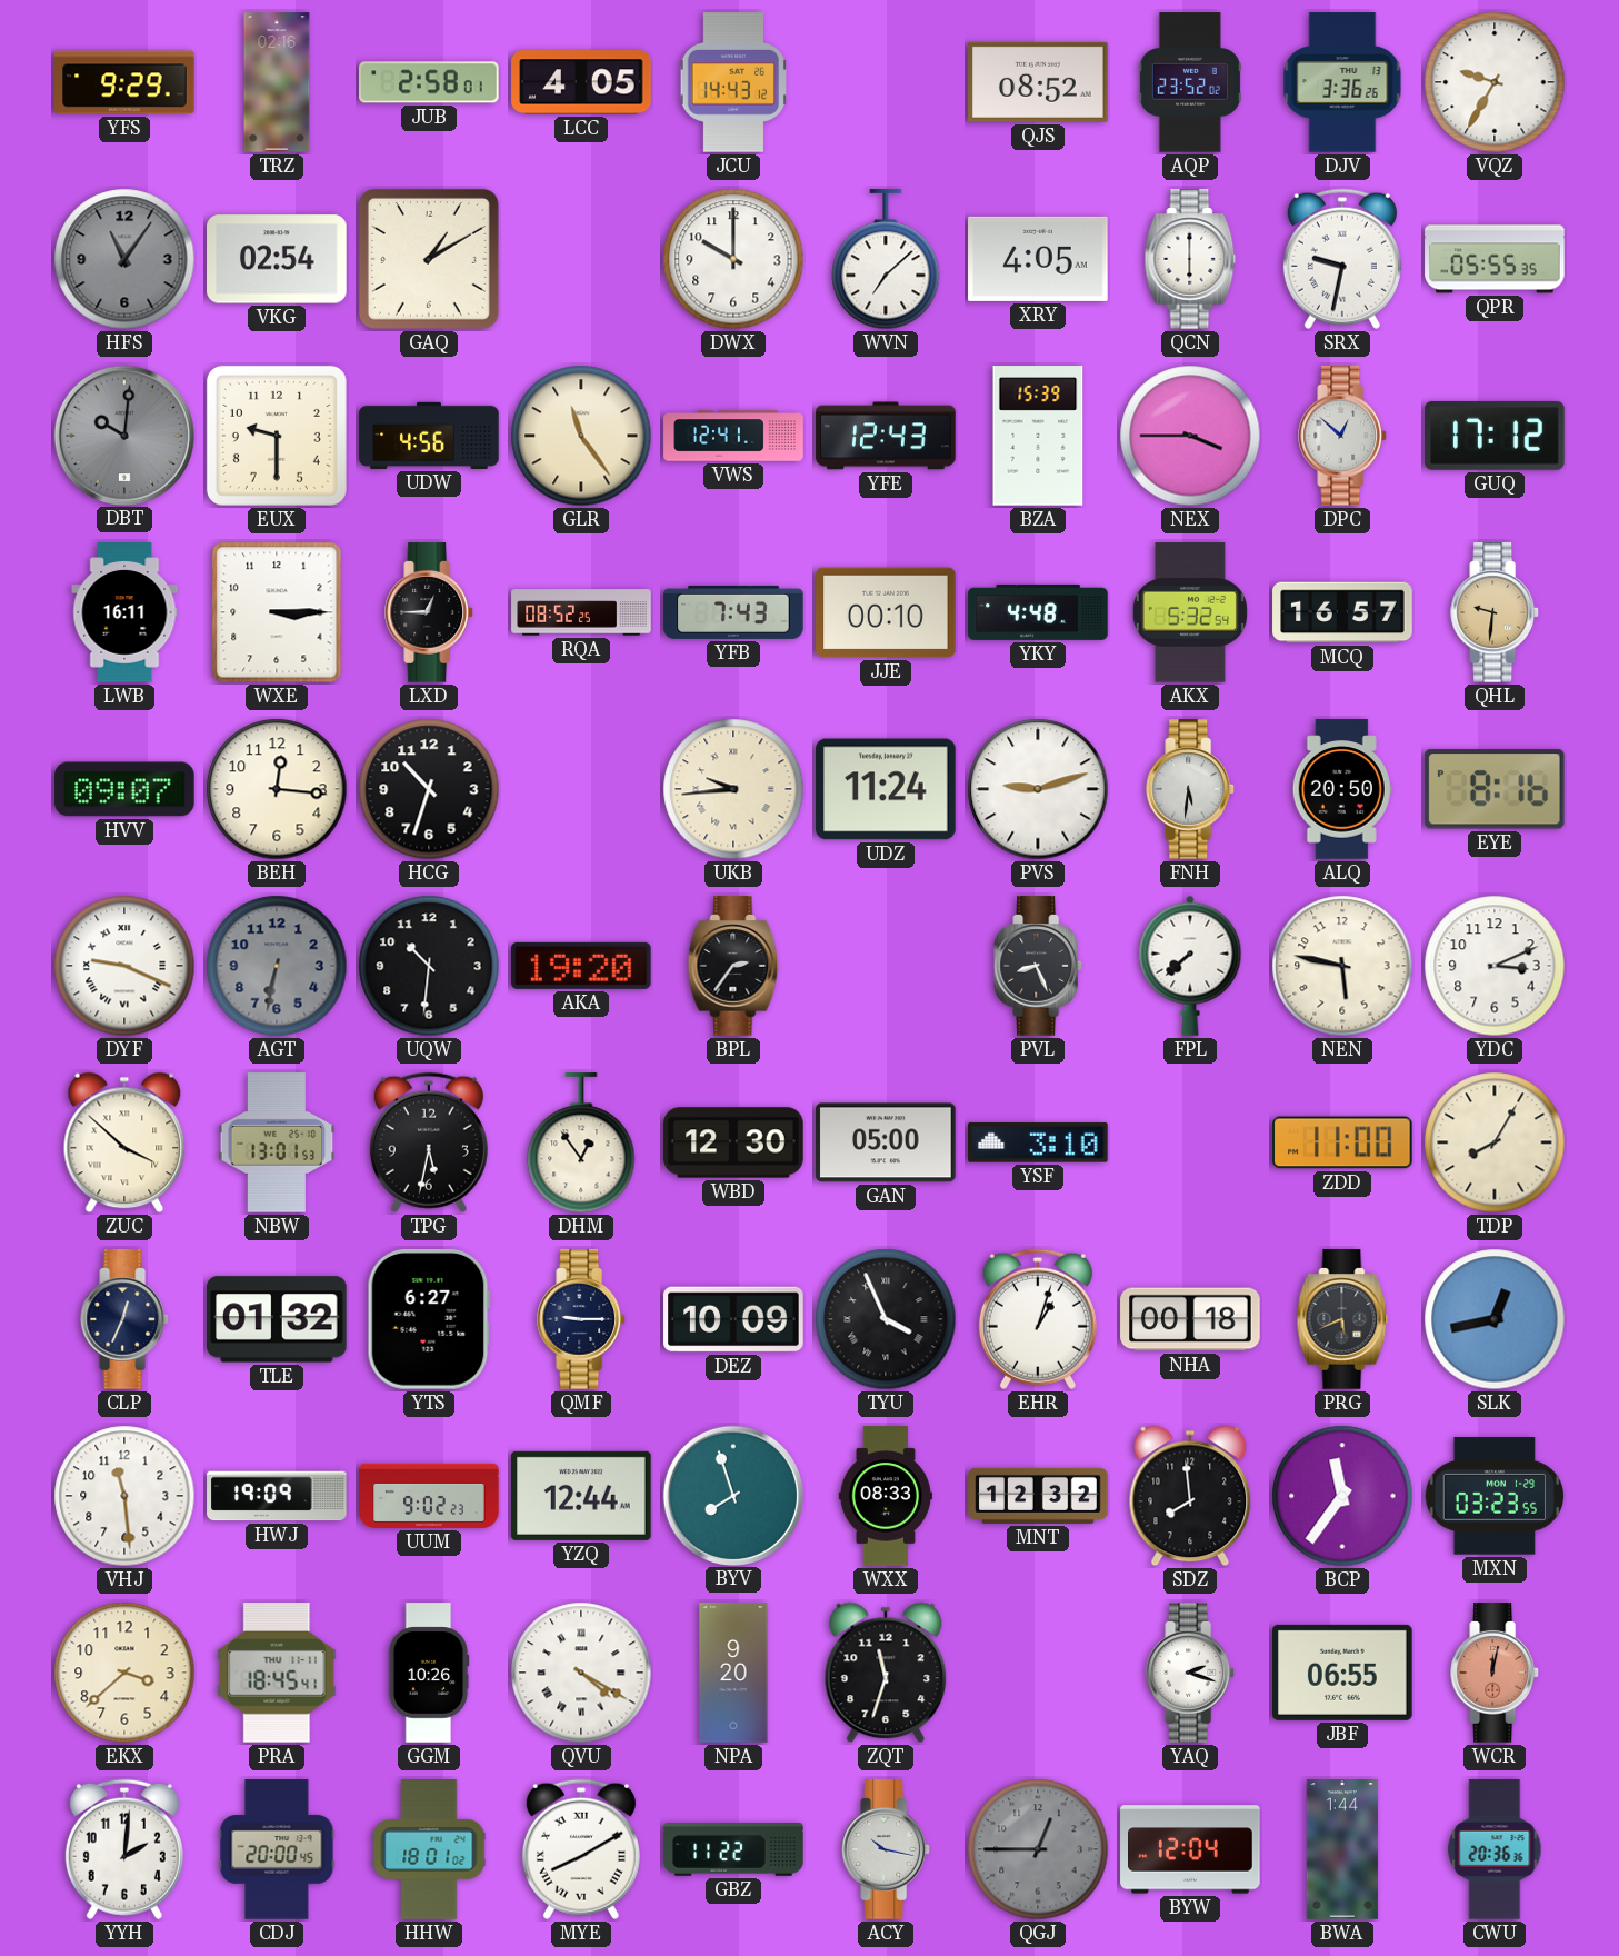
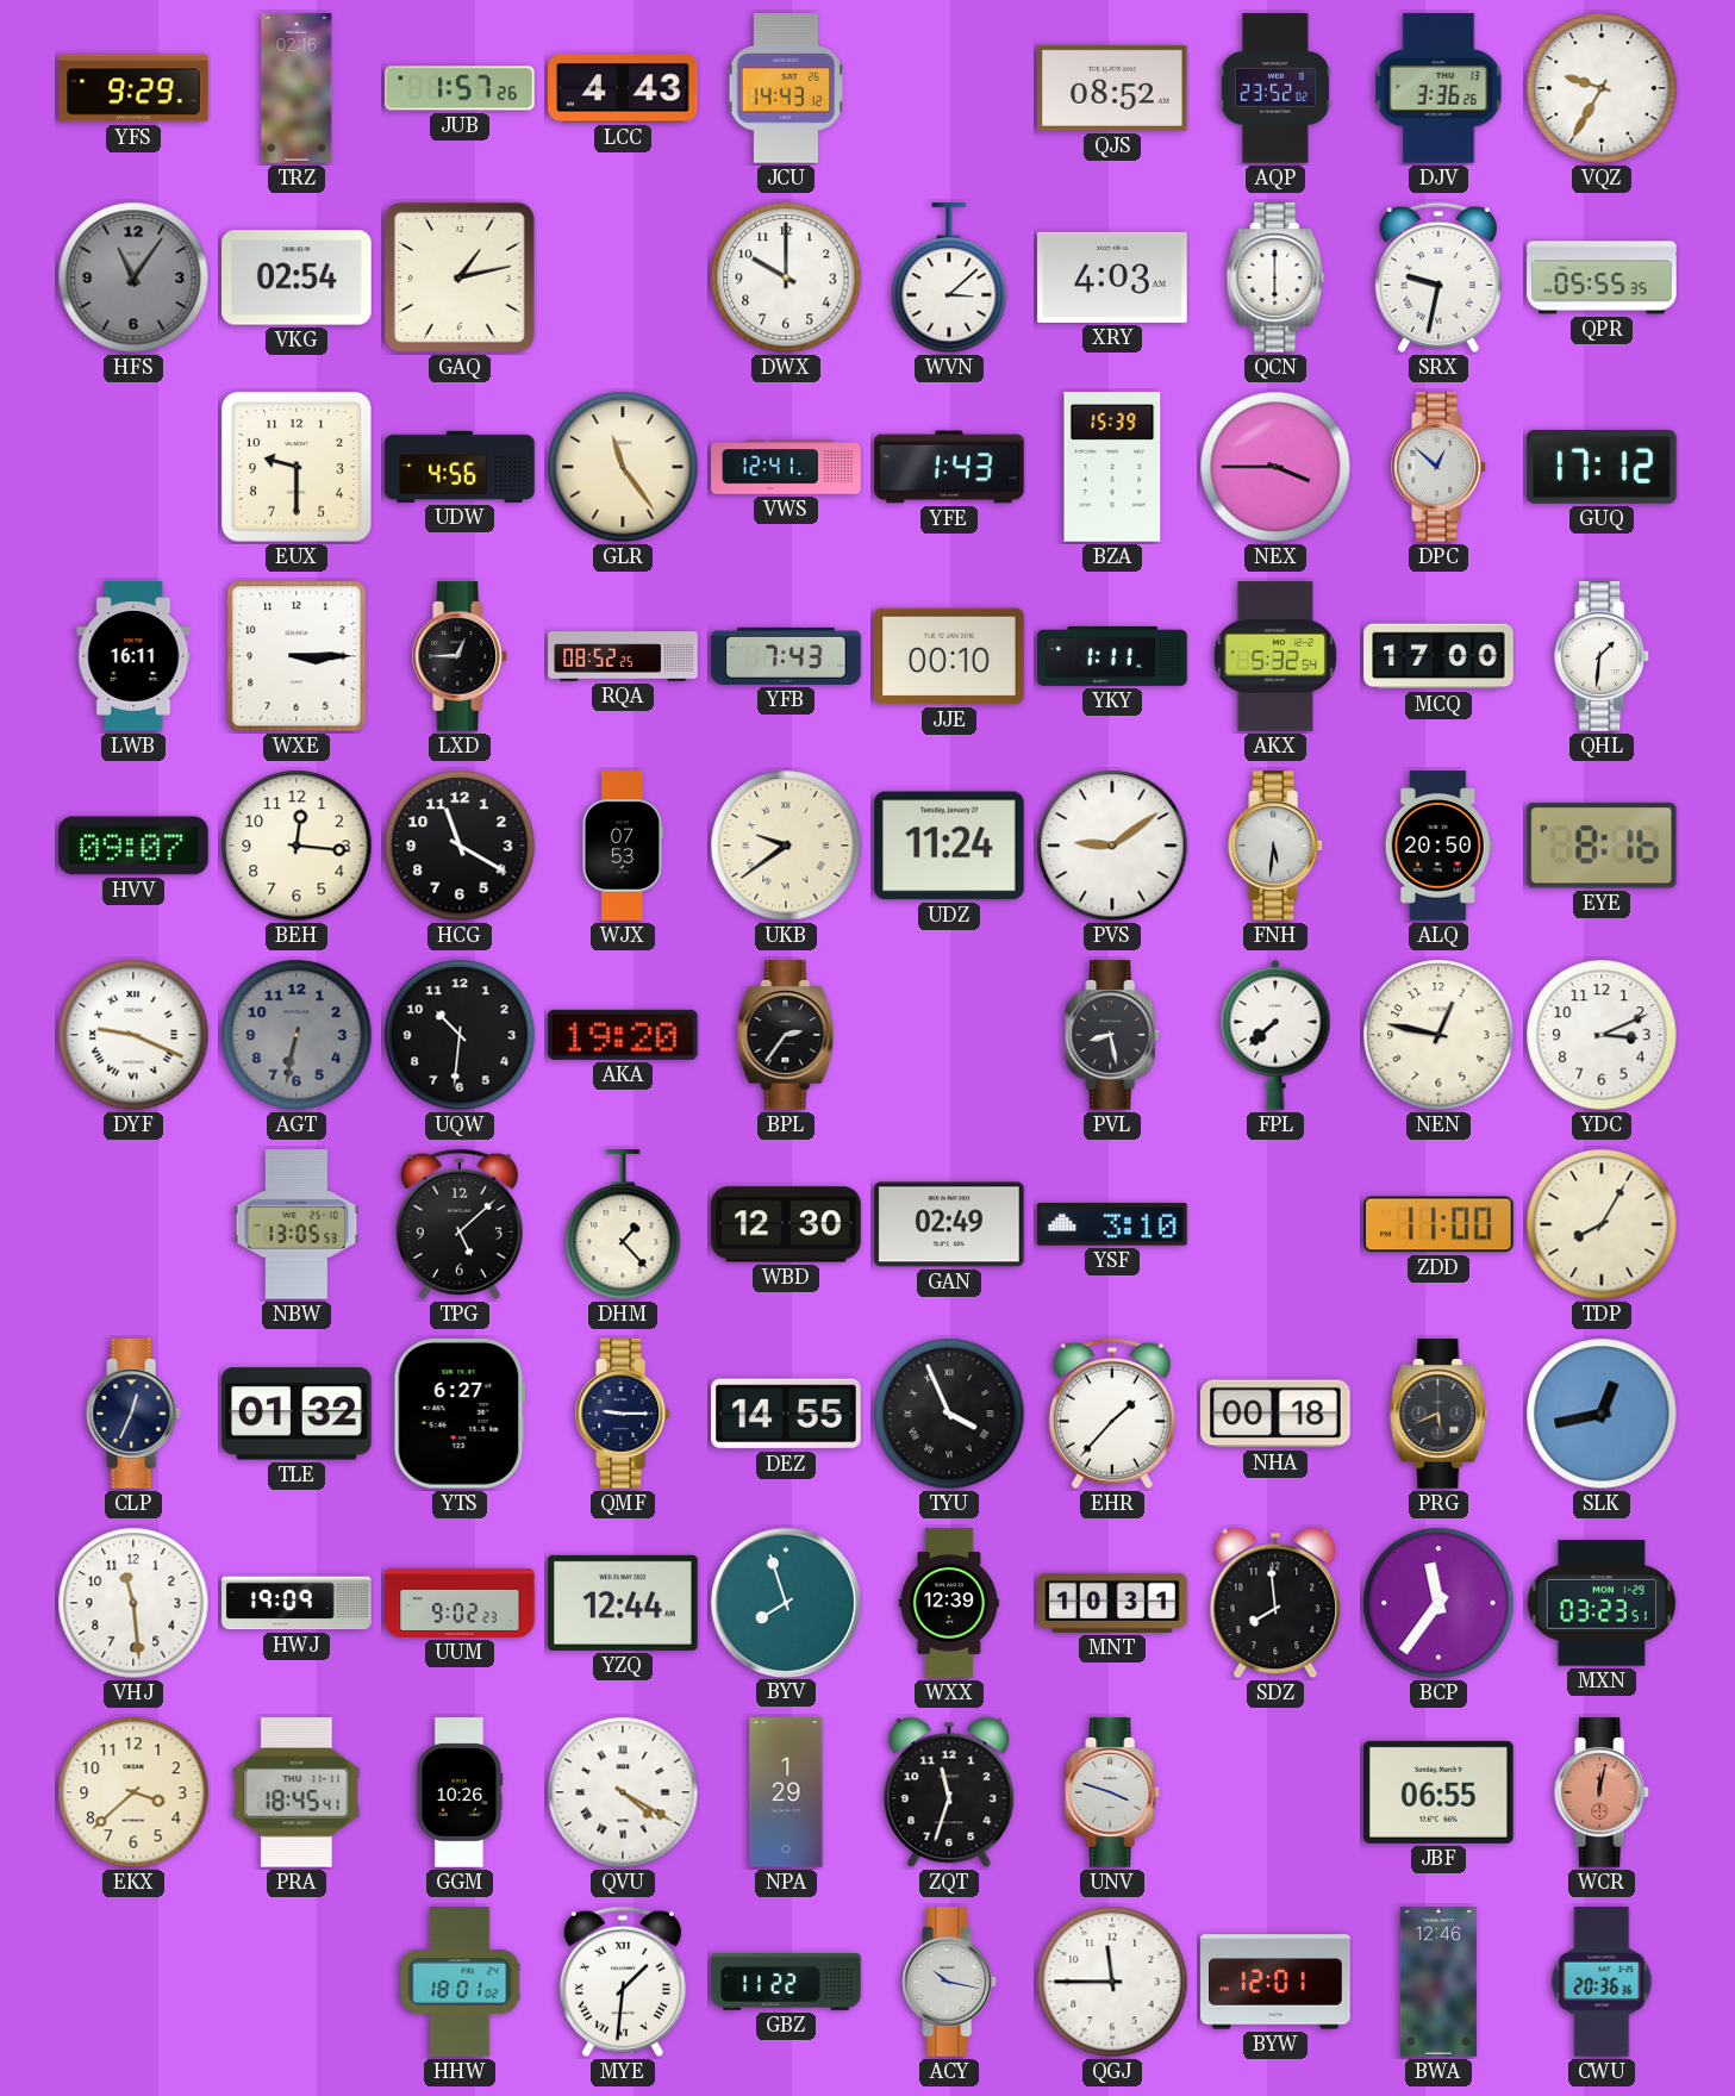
JUB: 2:58 -> 1:57
LCC: 4:05 -> 4:43
GAQ: 1:10 -> 1:13
WVN: 7:08 -> 3:08
XRY: 4:05 -> 4:03
DBT: 10:01 -> none
YFE: 12:43 -> 1:43
YKY: 4:48 -> 1:11
MCQ: 16:57 -> 17:00
QHL: 9:31 -> 1:31
QHL dial: champagne -> white
HCG: 10:33 -> 11:20
WJX: none -> 07:53
UKB: 9:44 -> 9:39
PVS: 9:12 -> 9:09
PVL: 8:26 -> 8:28
NEN: 5:47 -> 12:47
ZUC: 3:52 -> none
NBW: 13:01 -> 13:05
TPG: 5:32 -> 5:08
DHM: 12:54 -> 1:23
GAN: 05:00 -> 02:49
DEZ: 10:09 -> 14:55
EHR: 1:03 -> 1:37
WXX: 08:33 -> 12:39
MNT: 12:32 -> 10:31
MXN: 03:23:55 -> 03:23:51
NPA: 9:20 -> 1:29
UNV: none -> 3:48
YAQ: 2:18 -> none
YYH: 2:01 -> none
CDJ: 20:00 -> none
MYE: 8:10 -> 1:31
QGJ: 12:45 -> 11:45
QGJ dial: grey -> white
BYW: 12:04 -> 12:01
BWA: 1:44 -> 12:46
